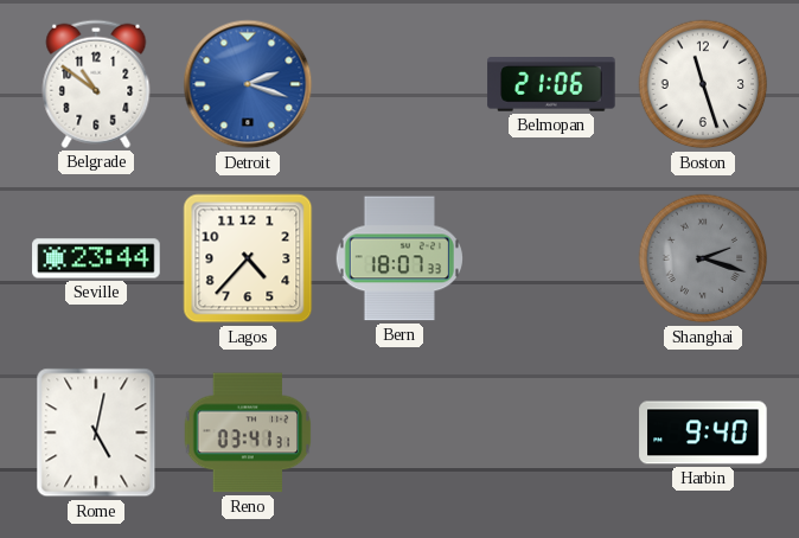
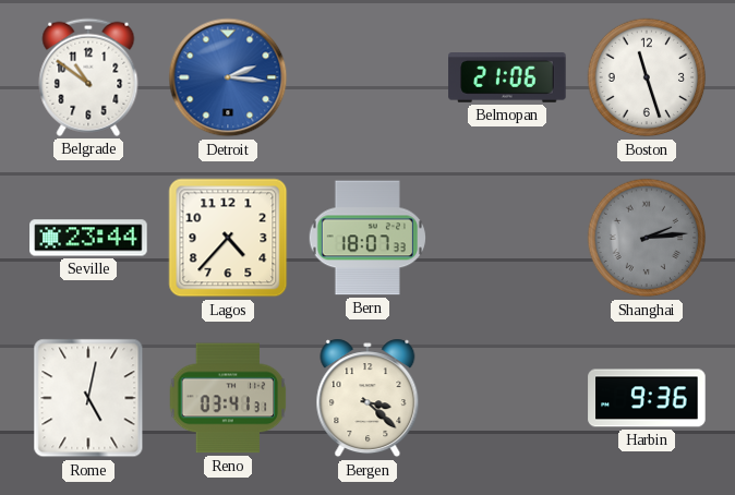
Detroit: 2:18 -> 2:16
Shanghai: 2:18 -> 2:14
Bergen: none -> 3:22
Harbin: 9:40 -> 9:36
